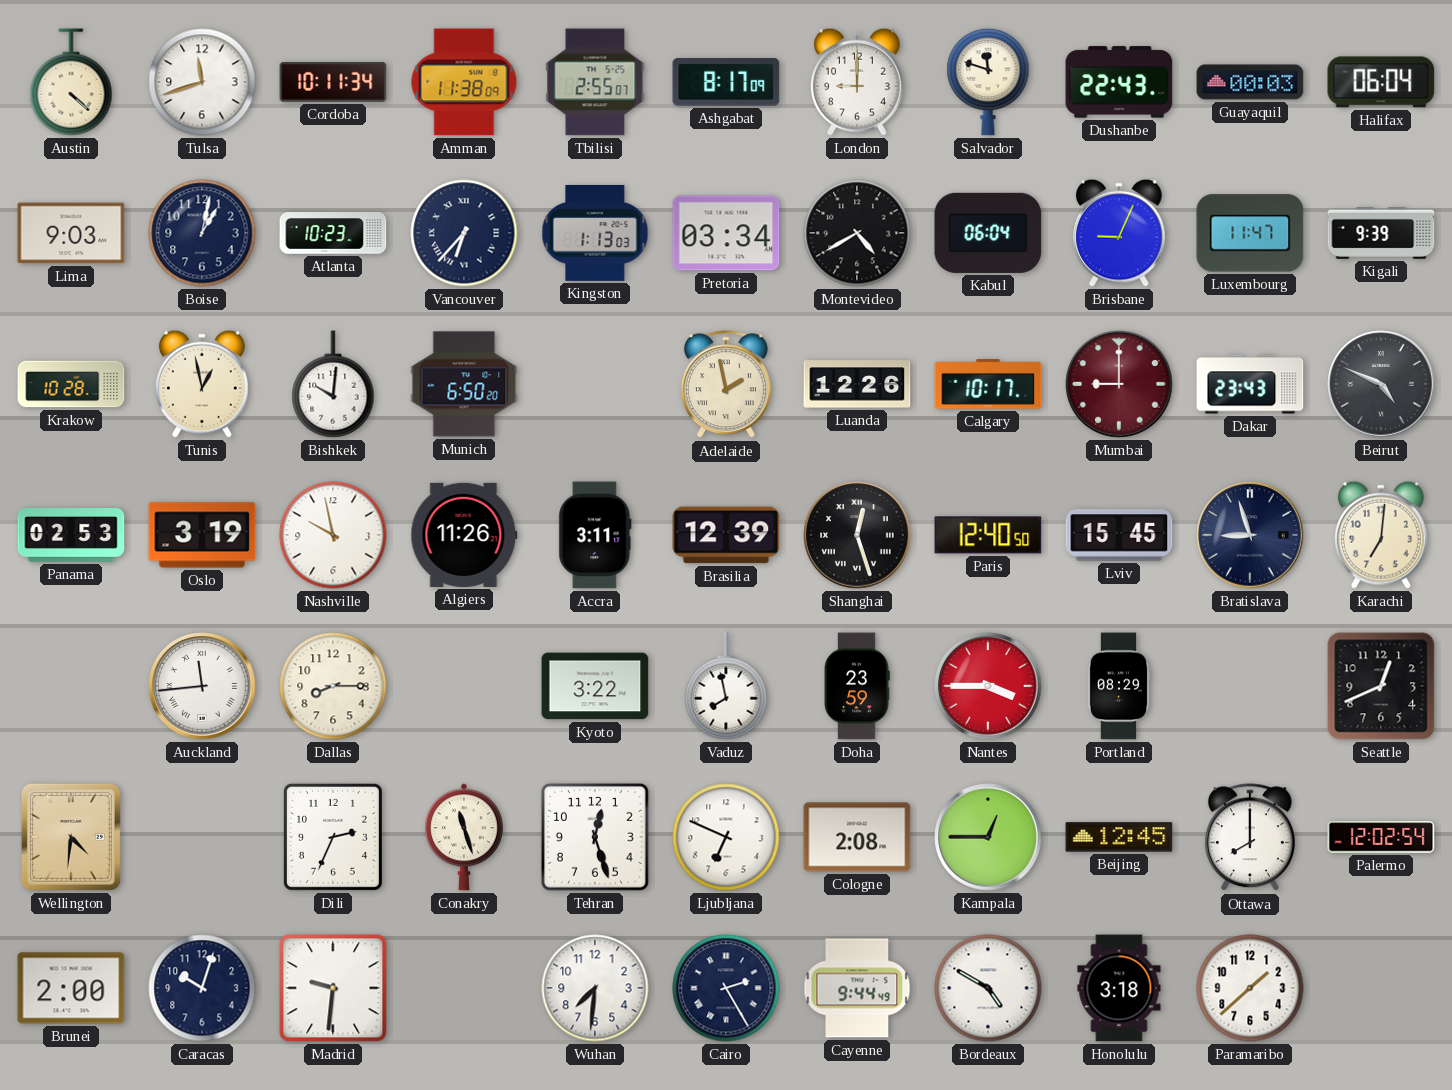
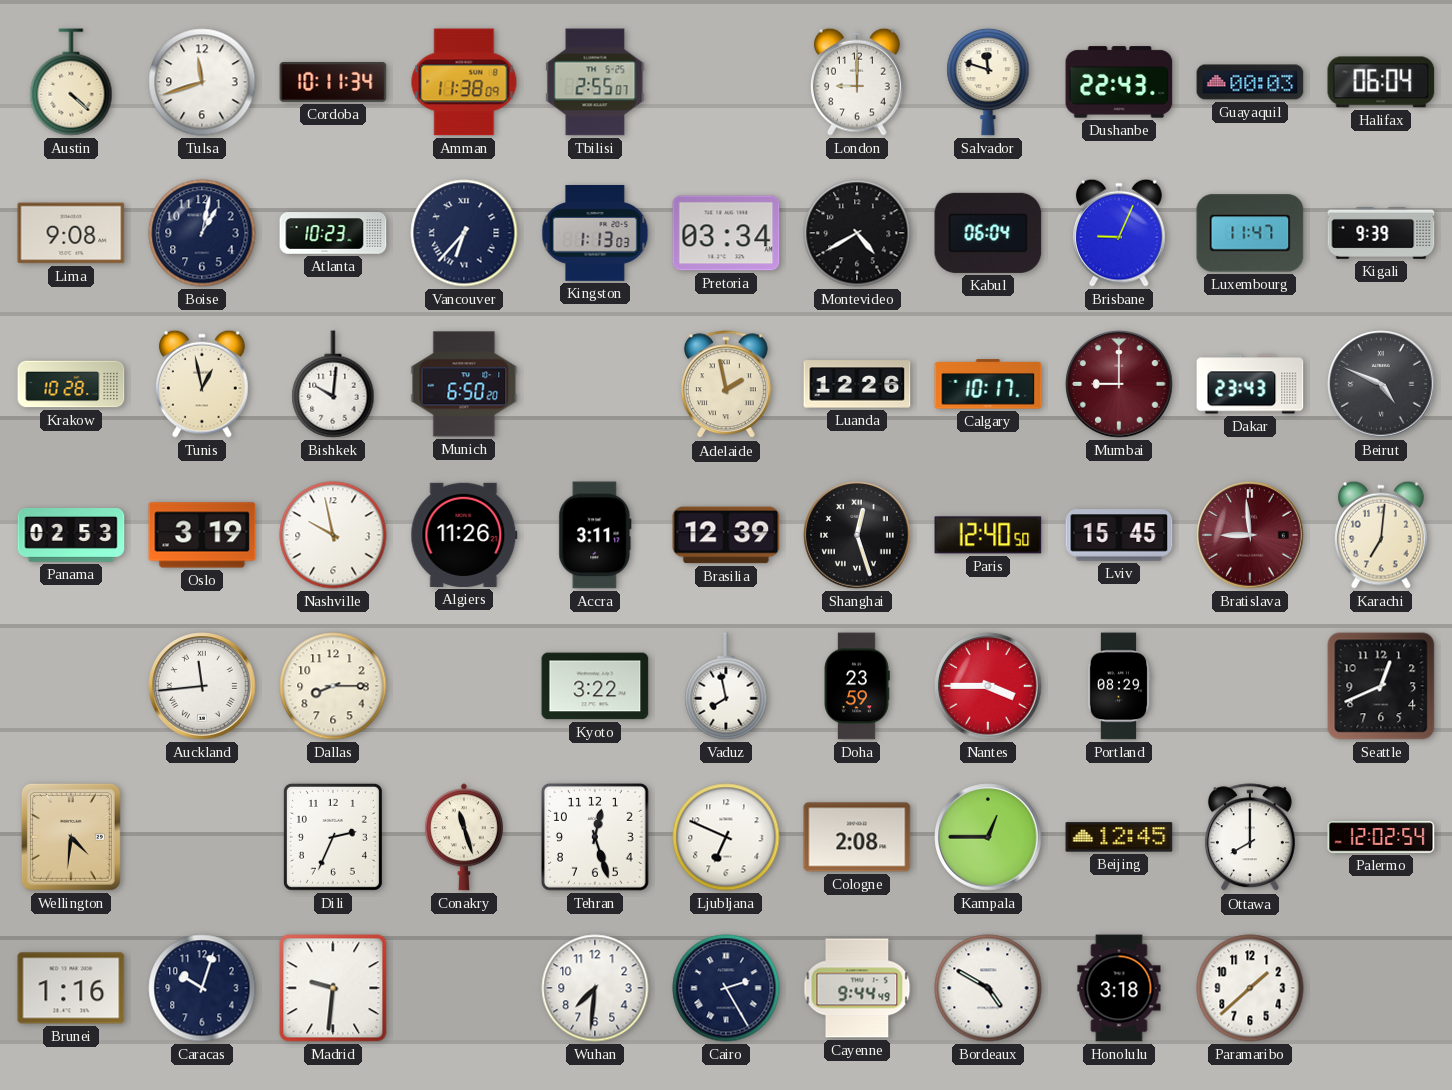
Ashgabat: 8:17 -> none
Lima: 9:03 -> 9:08
Bratislava: 8:57 -> 8:59
Bratislava dial: navy -> burgundy
Brunei: 2:00 -> 1:16
